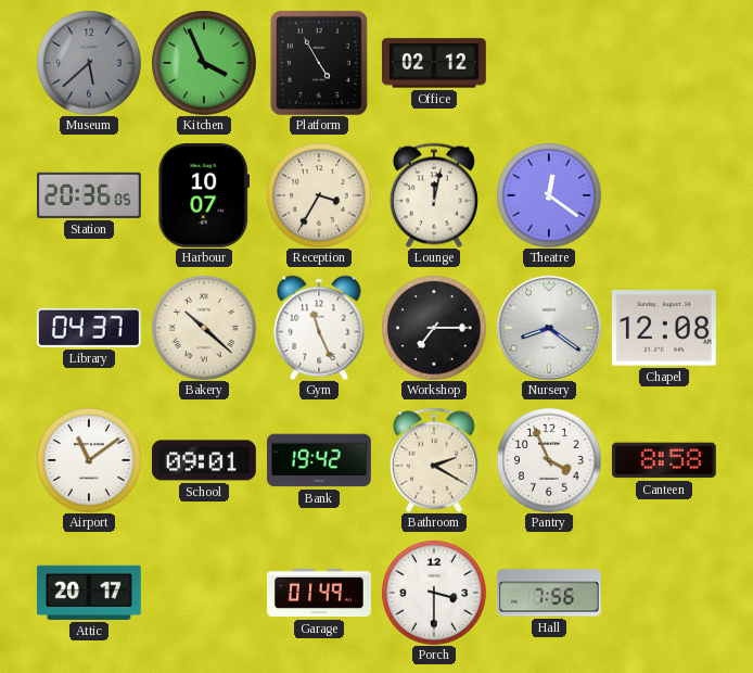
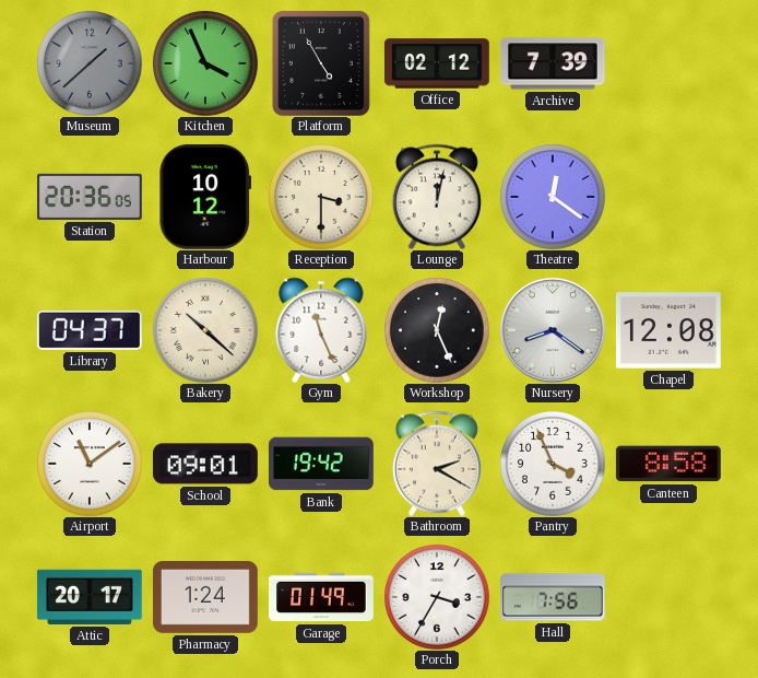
Museum: 5:38 -> 1:38
Archive: none -> 7:39
Harbour: 10:07 -> 10:12
Reception: 3:35 -> 3:30
Workshop: 7:15 -> 12:26
Pharmacy: none -> 1:24
Porch: 3:30 -> 3:35
